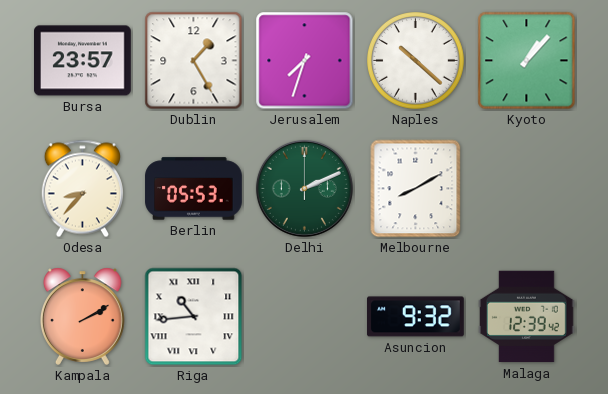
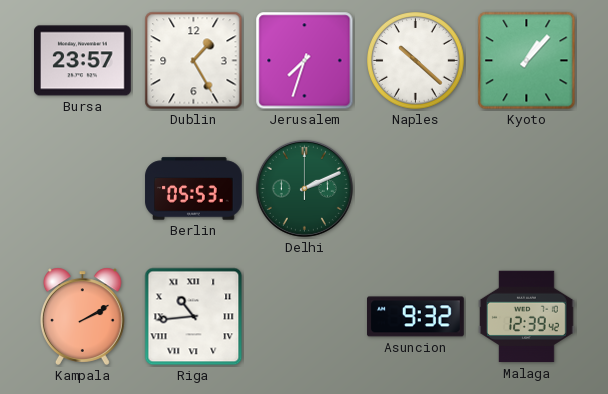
Odesa: 8:37 -> none
Melbourne: 8:10 -> none
